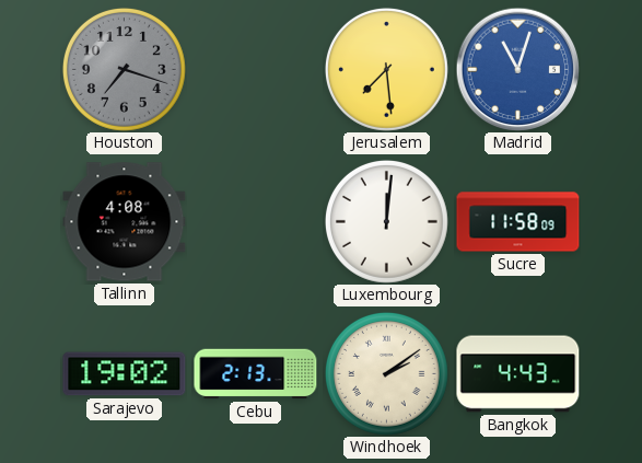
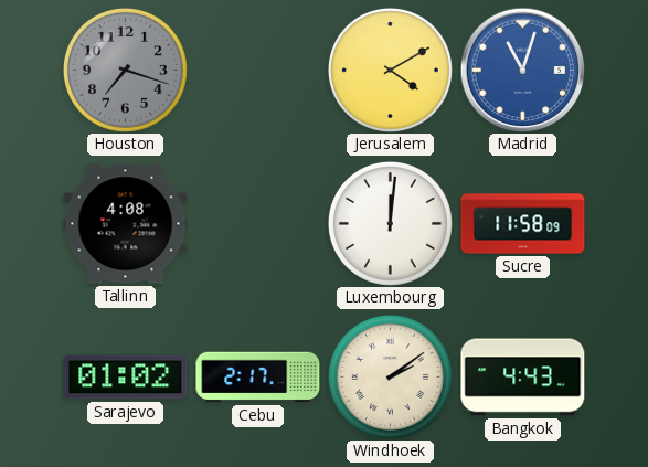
Jerusalem: 7:29 -> 4:10
Sarajevo: 19:02 -> 01:02
Cebu: 2:13 -> 2:17
